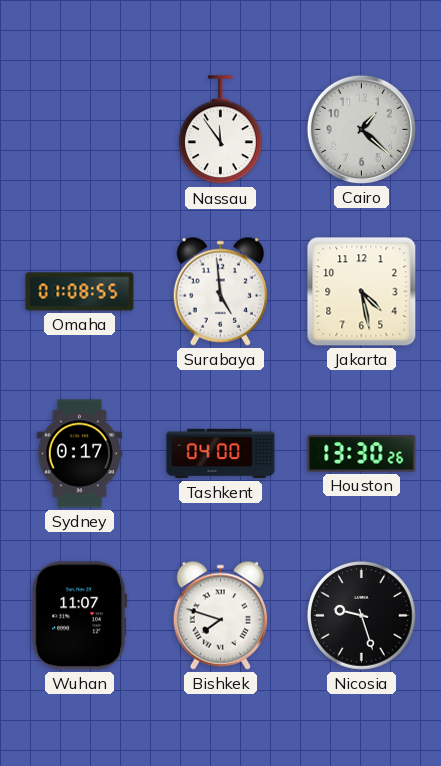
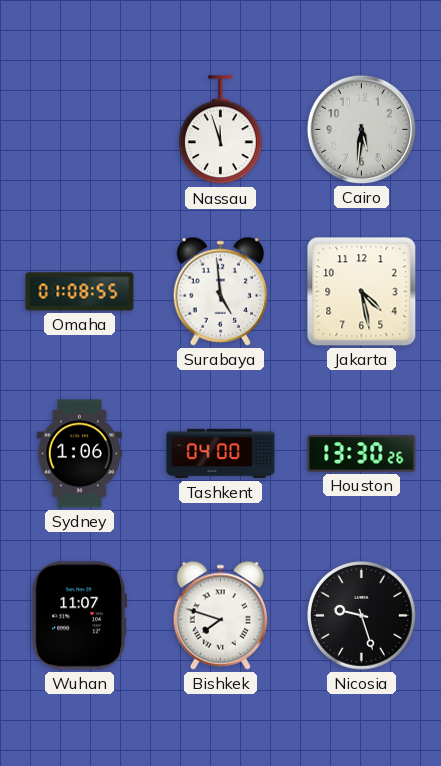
Nassau: 11:54 -> 11:57
Cairo: 1:22 -> 5:31
Sydney: 0:17 -> 1:06
